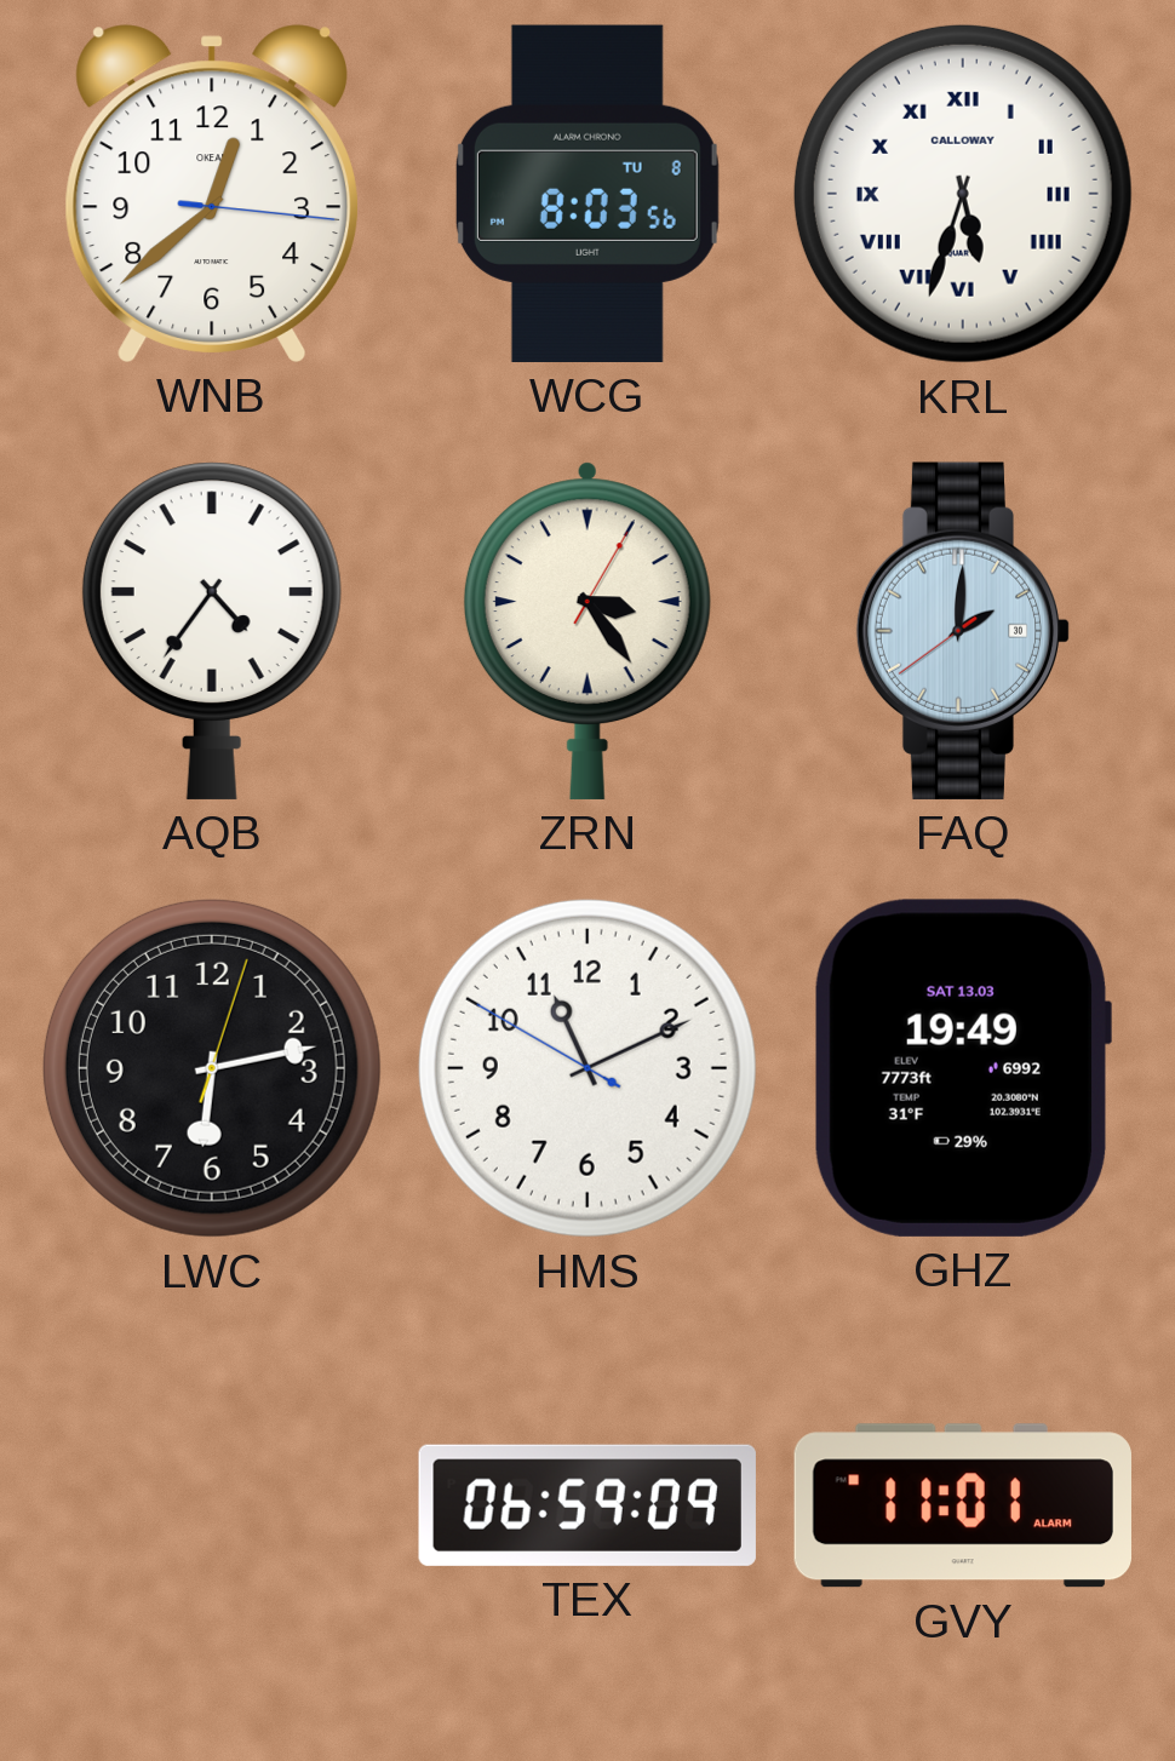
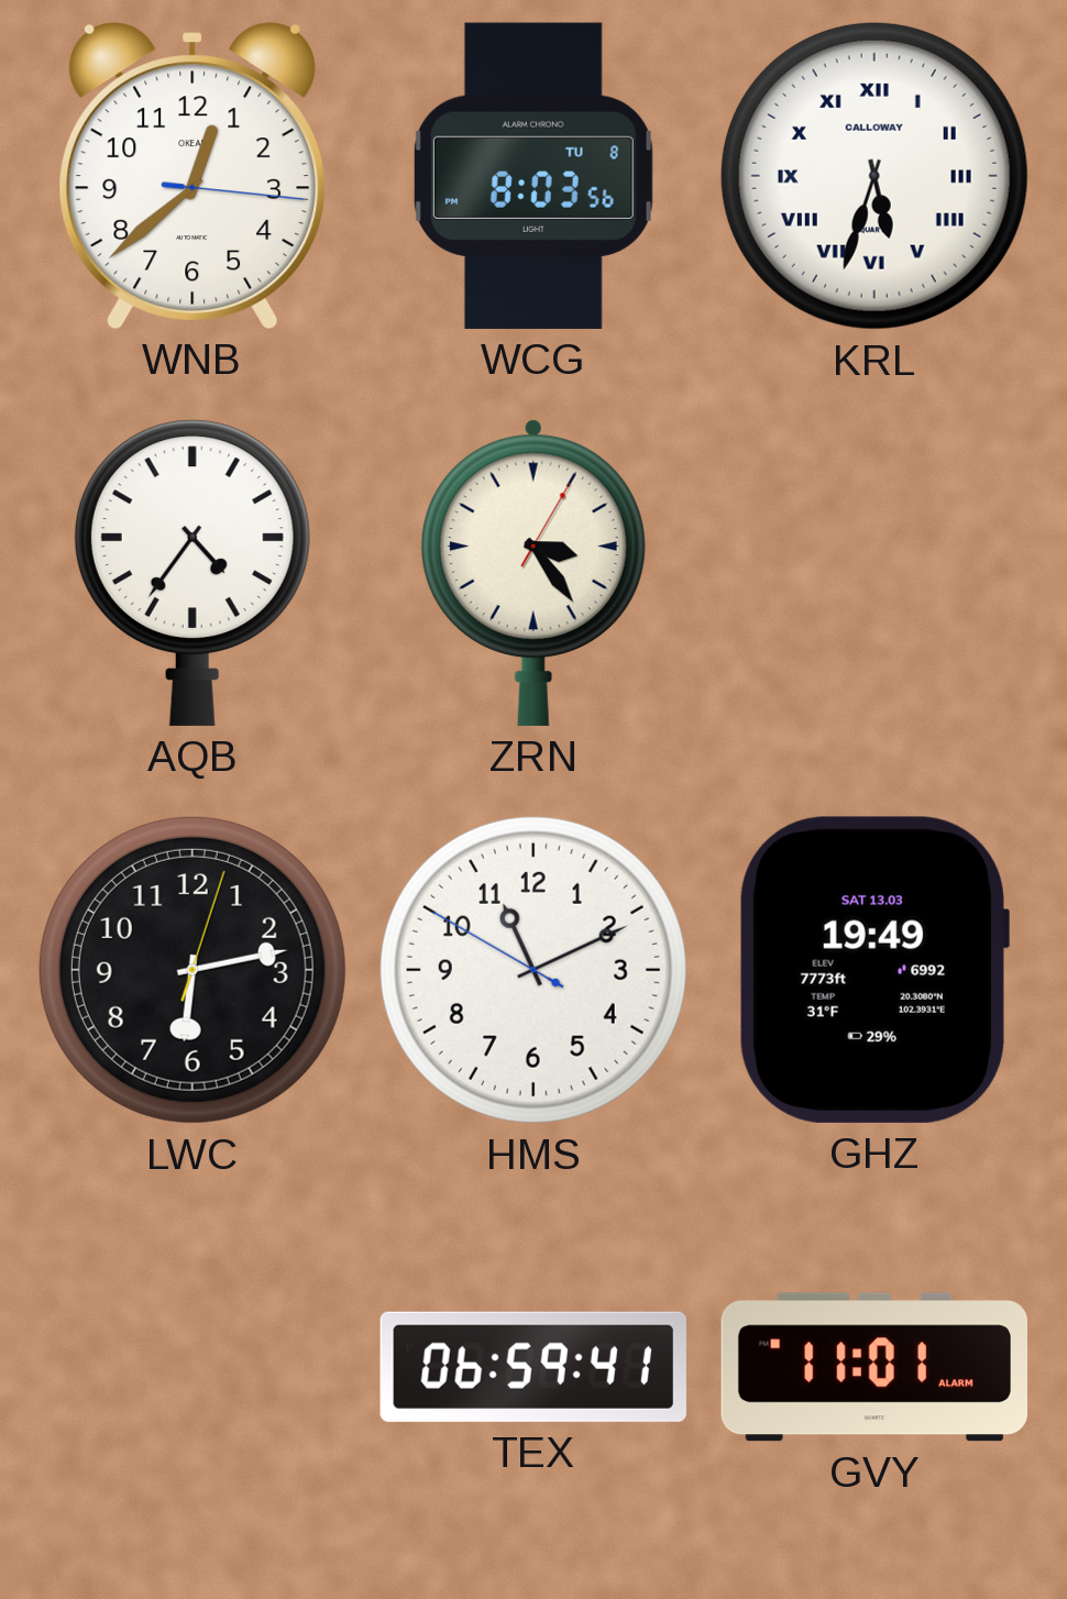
FAQ: 2:00 -> none
TEX: 06:59:09 -> 06:59:41
